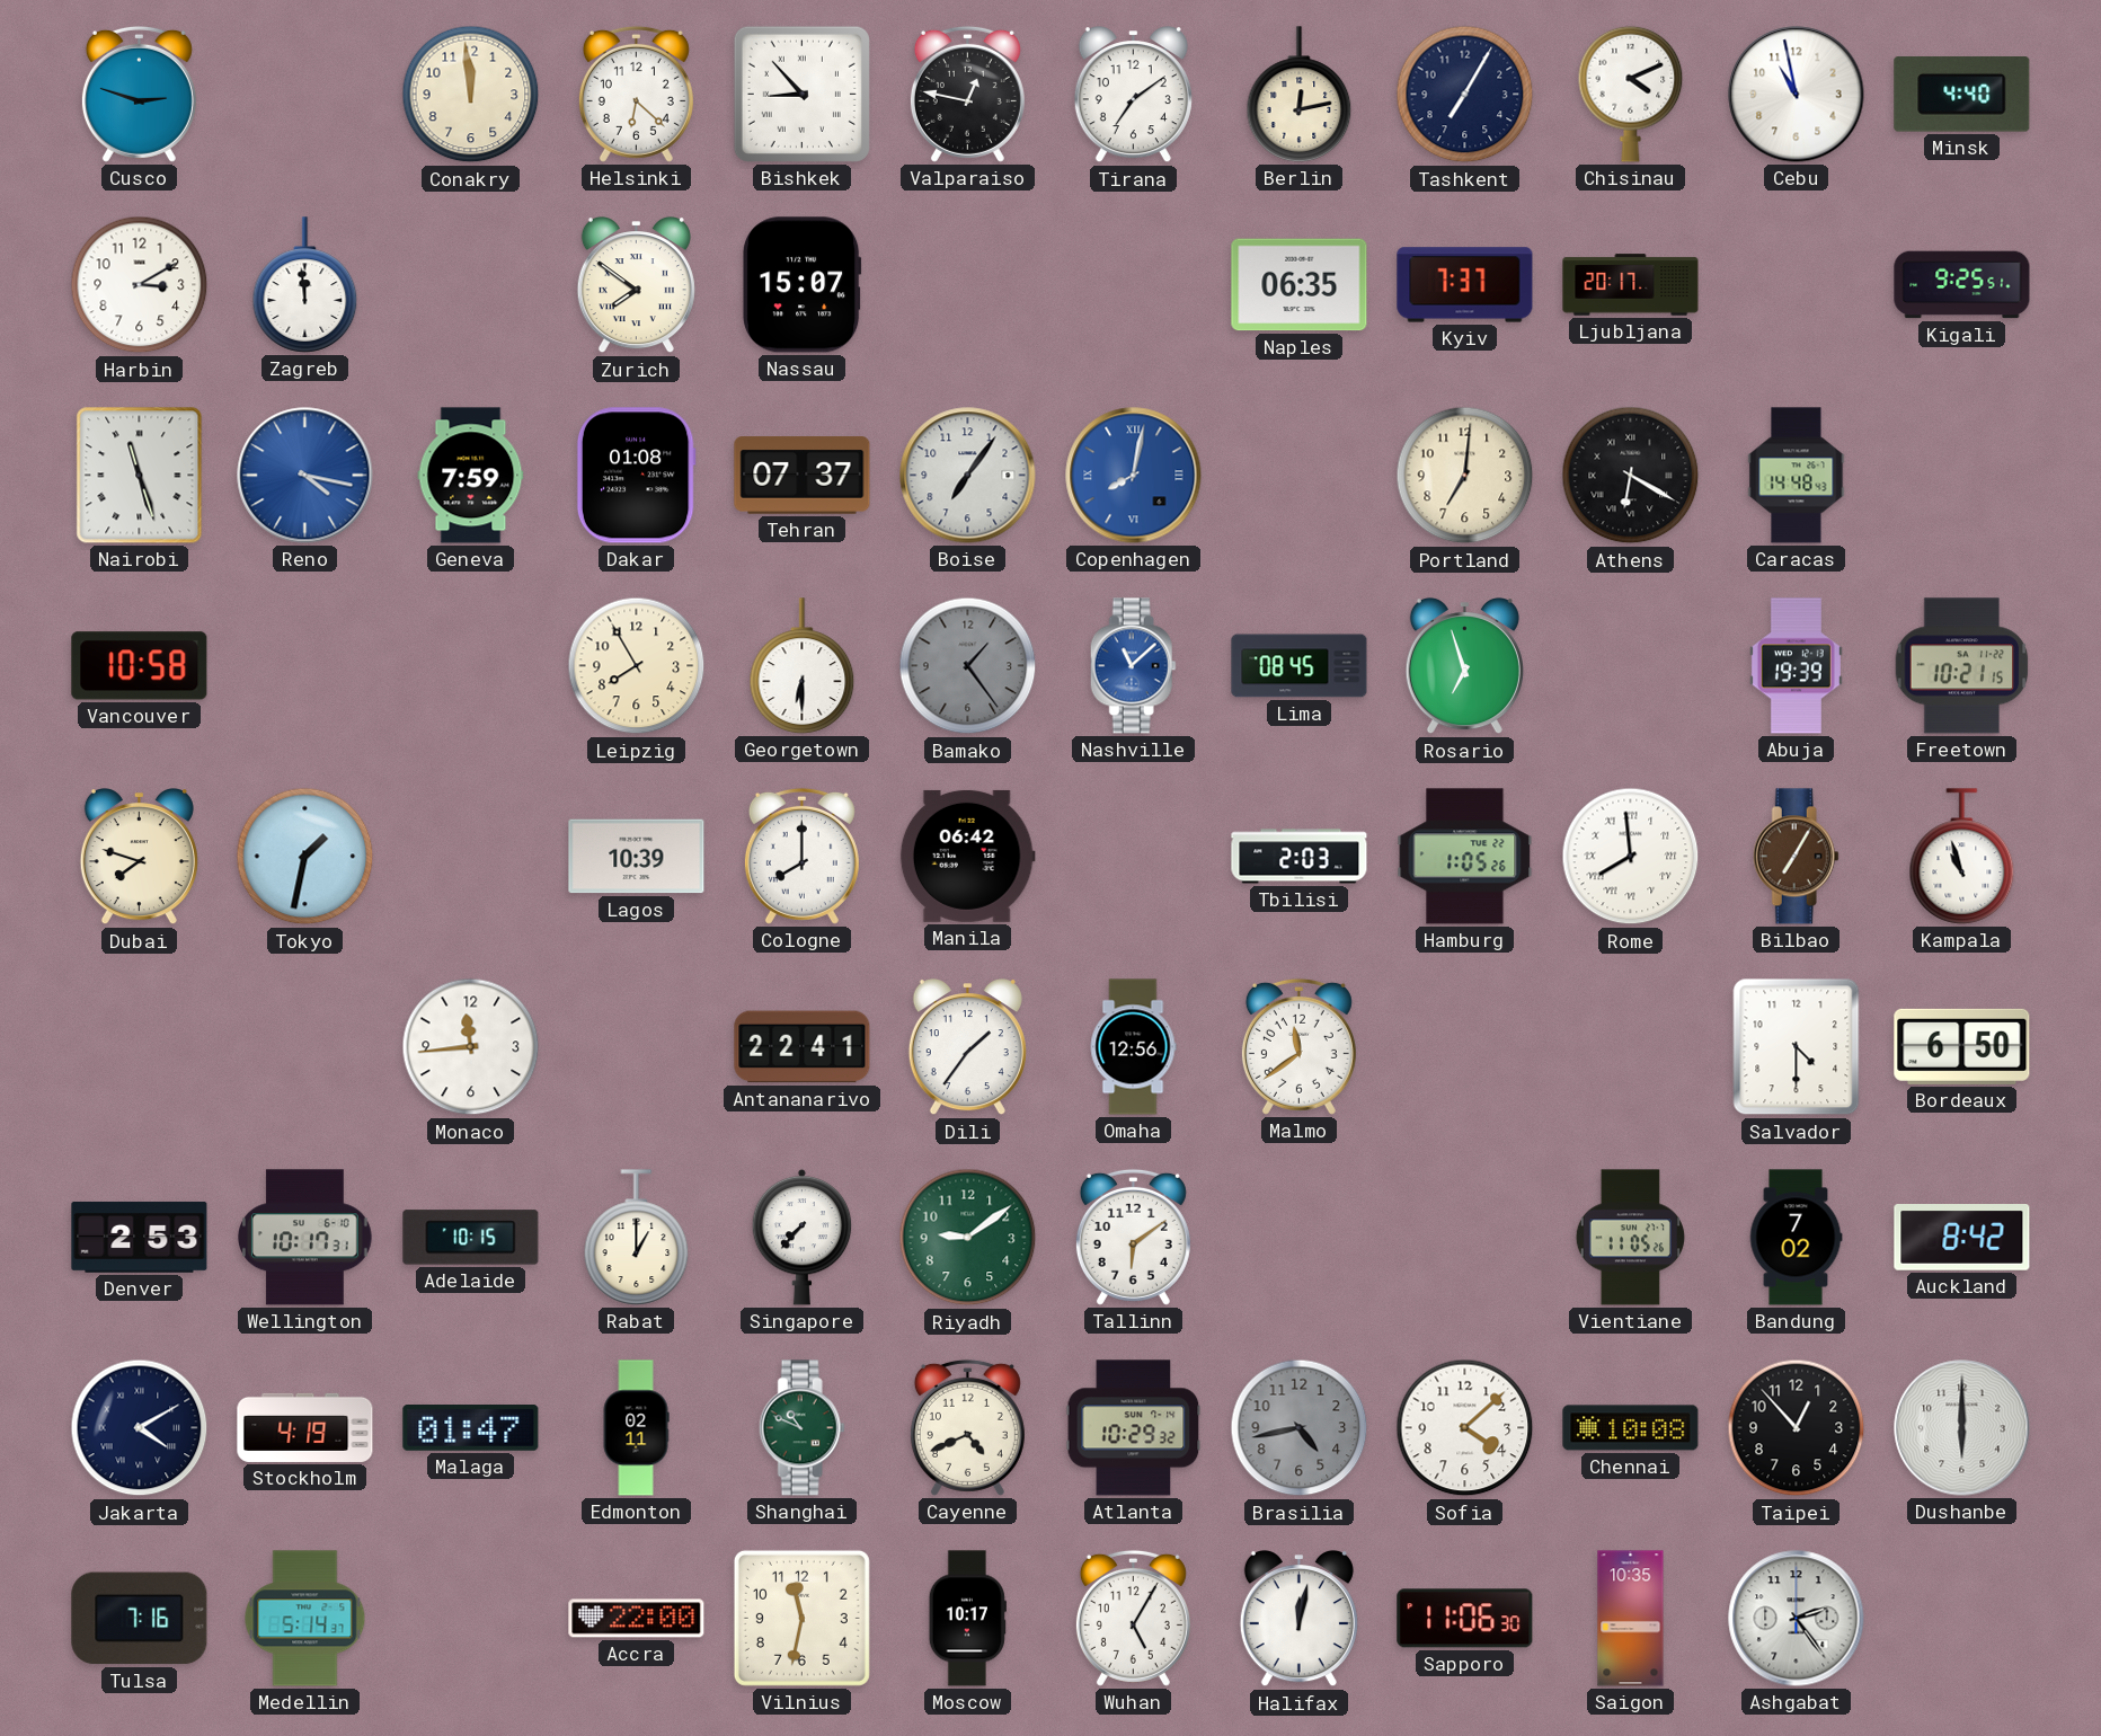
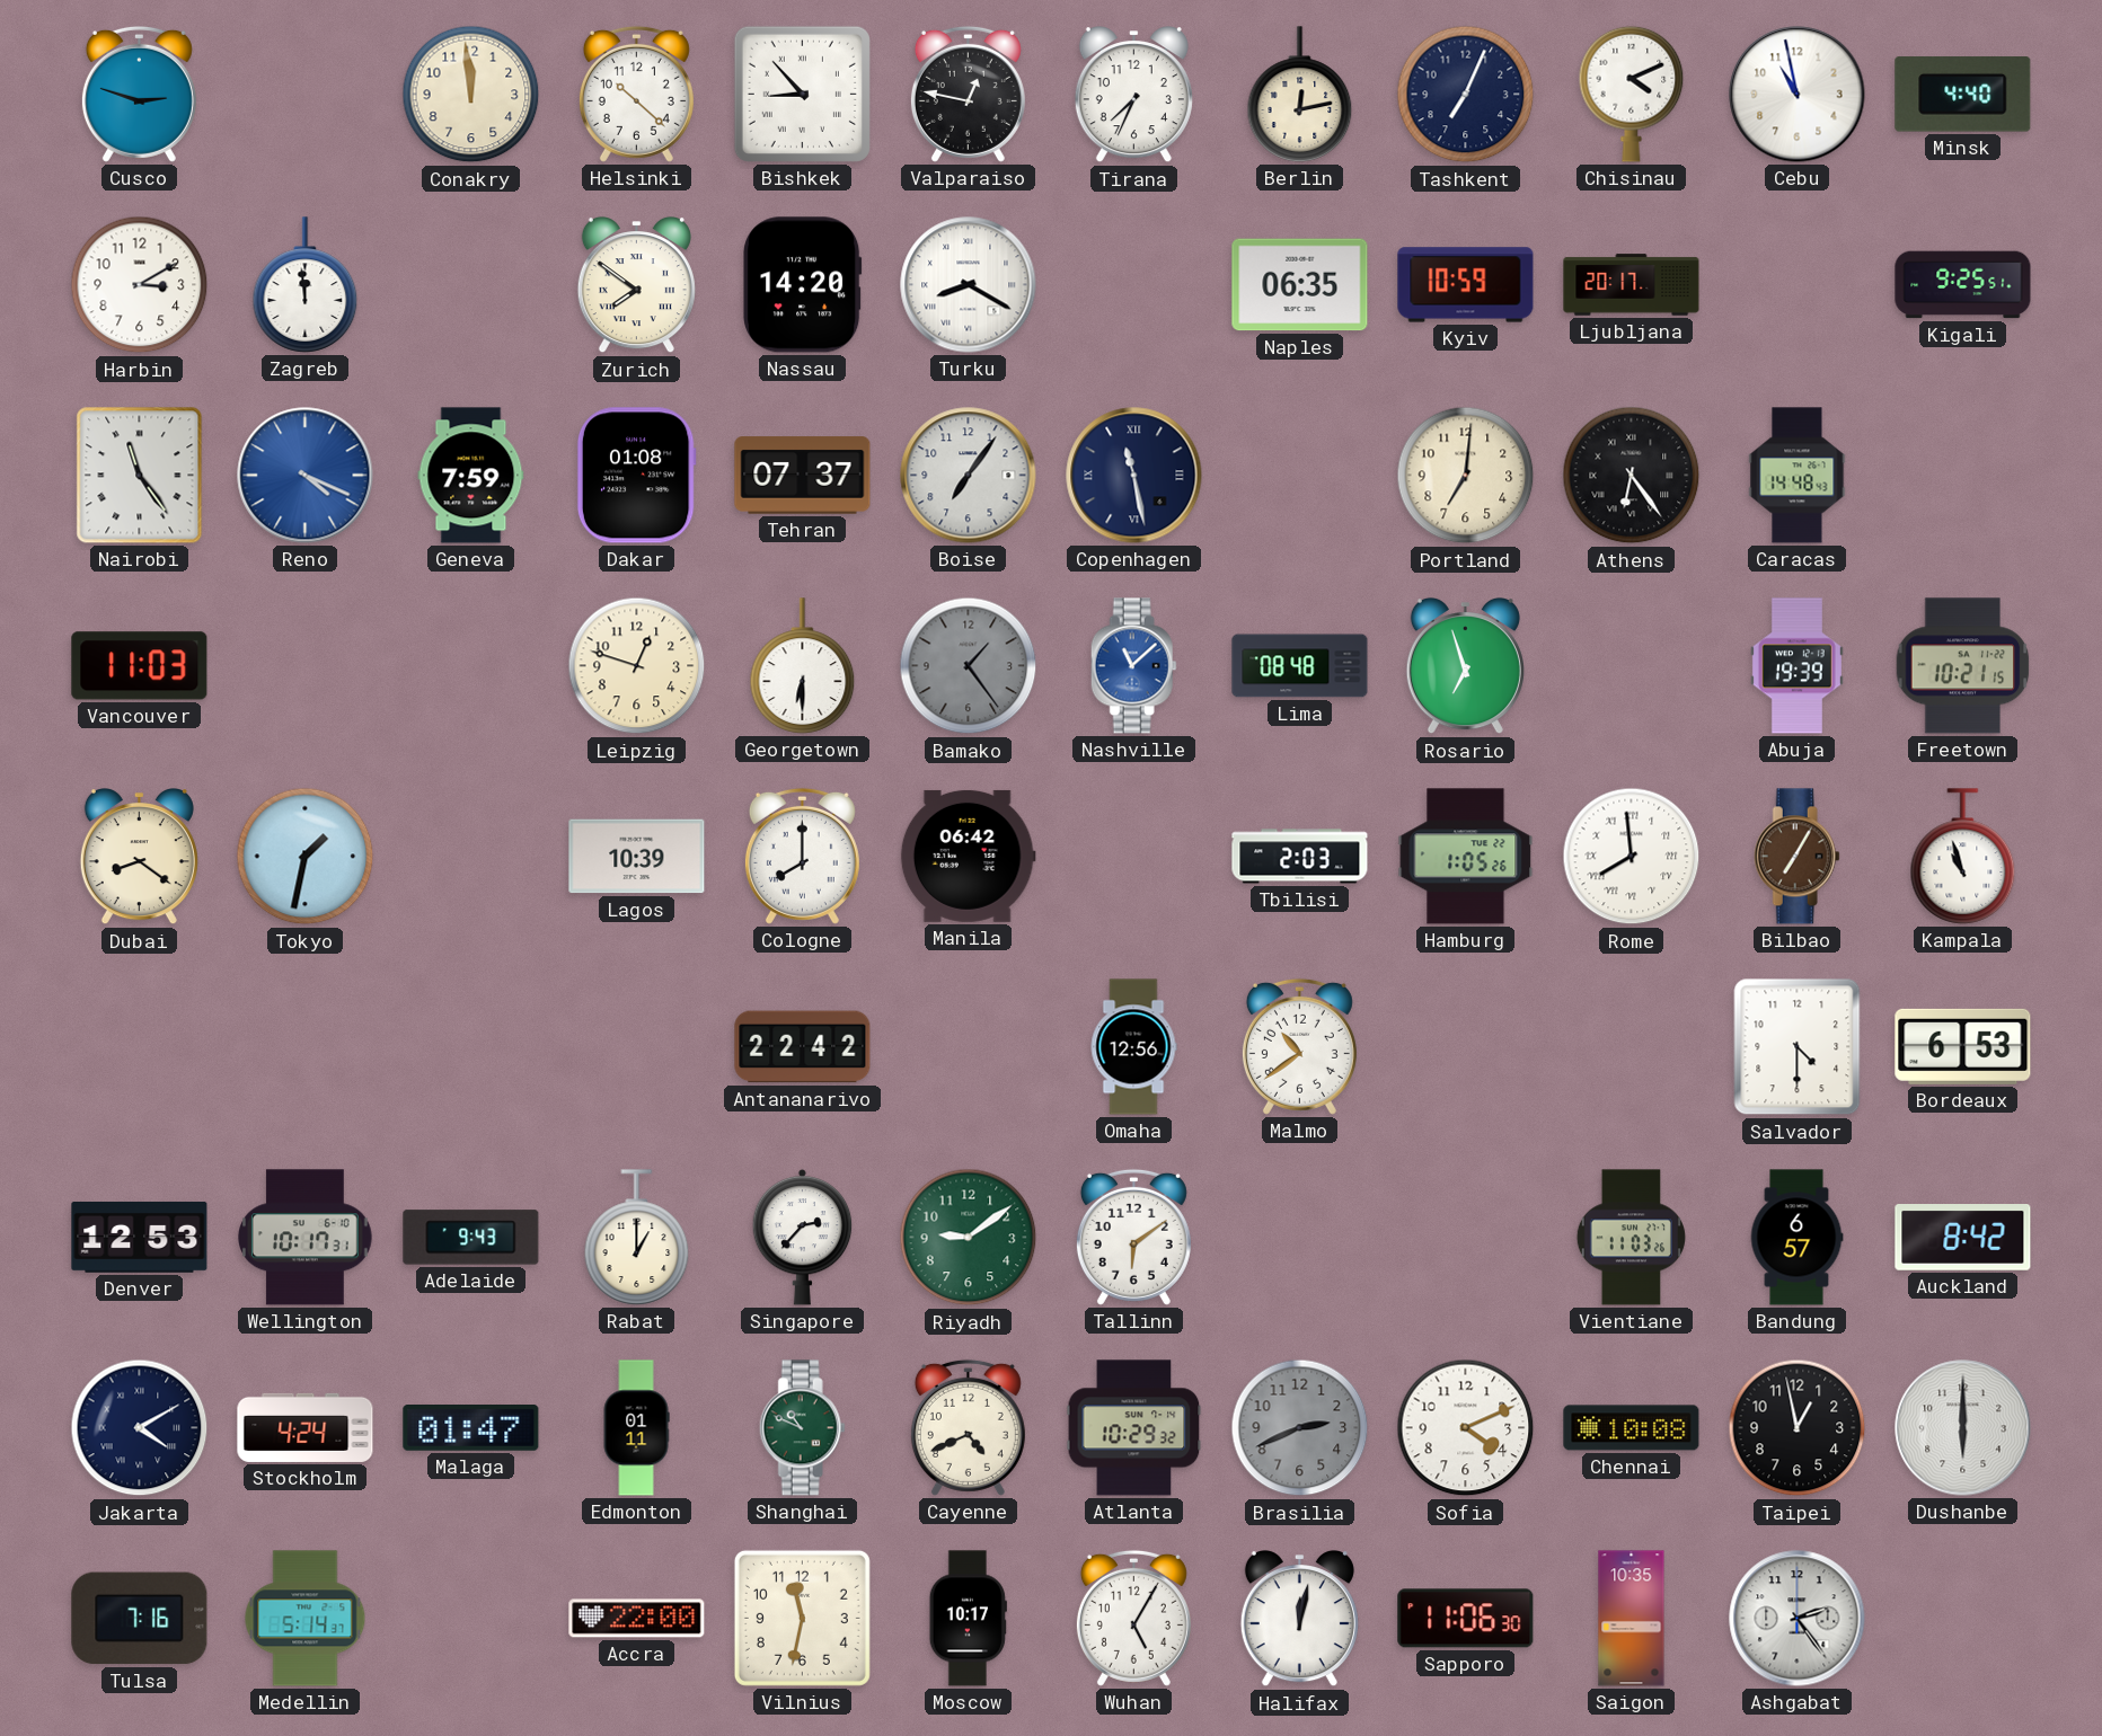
Helsinki: 6:22 -> 10:22
Tirana: 7:09 -> 7:34
Tashkent: 7:05 -> 7:04
Nassau: 15:07 -> 14:20
Turku: none -> 8:20
Kyiv: 7:37 -> 10:59
Nairobi: 11:27 -> 11:24
Reno: 4:17 -> 4:19
Copenhagen: 8:02 -> 11:28
Copenhagen dial: blue -> navy
Athens: 6:20 -> 6:24
Vancouver: 10:58 -> 11:03
Leipzig: 7:55 -> 12:48
Lima: 08:45 -> 08:48
Dubai: 7:48 -> 8:21
Monaco: 11:44 -> none
Antananarivo: 22:41 -> 22:42
Dili: 1:36 -> none
Malmo: 11:39 -> 10:39
Bordeaux: 6:50 -> 6:53
Denver: 2:53 -> 12:53
Adelaide: 10:15 -> 9:43
Singapore: 7:37 -> 2:37
Vientiane: 11:05 -> 11:03
Bandung: 7:02 -> 6:57
Stockholm: 4:19 -> 4:24
Edmonton: 02:11 -> 01:11
Brasilia: 4:43 -> 2:41
Sofia: 4:08 -> 4:11
Taipei: 12:53 -> 12:58
